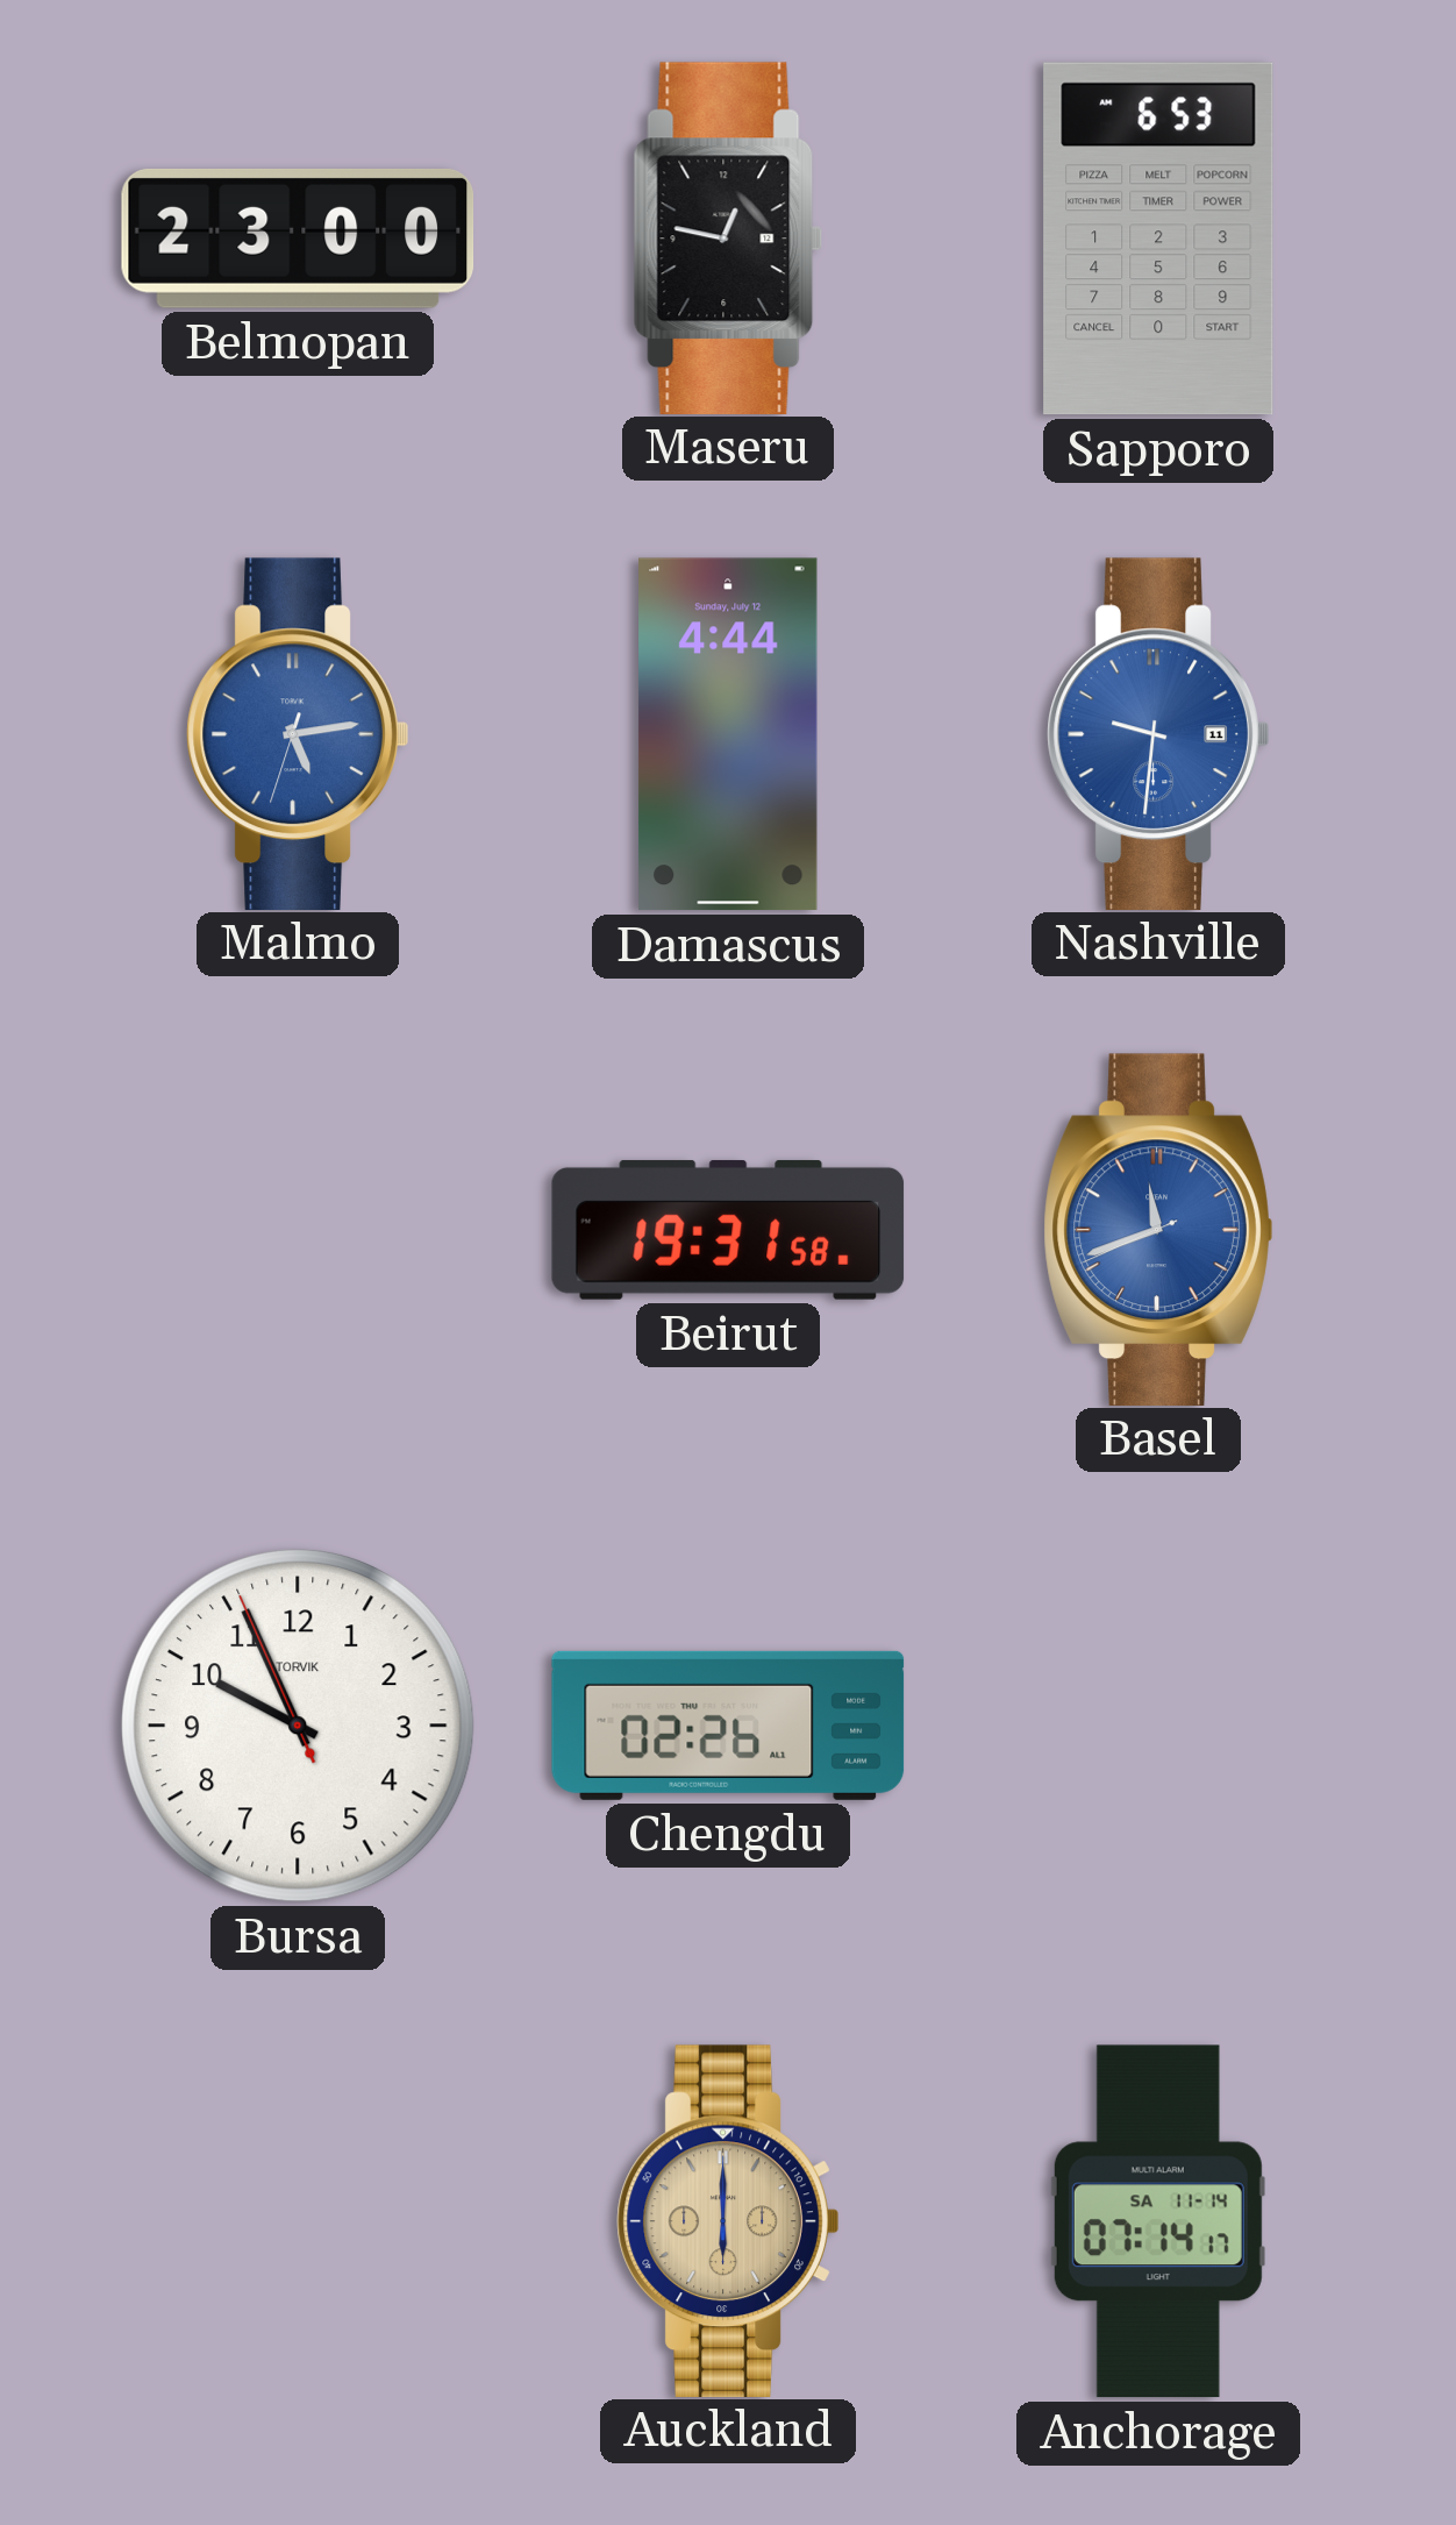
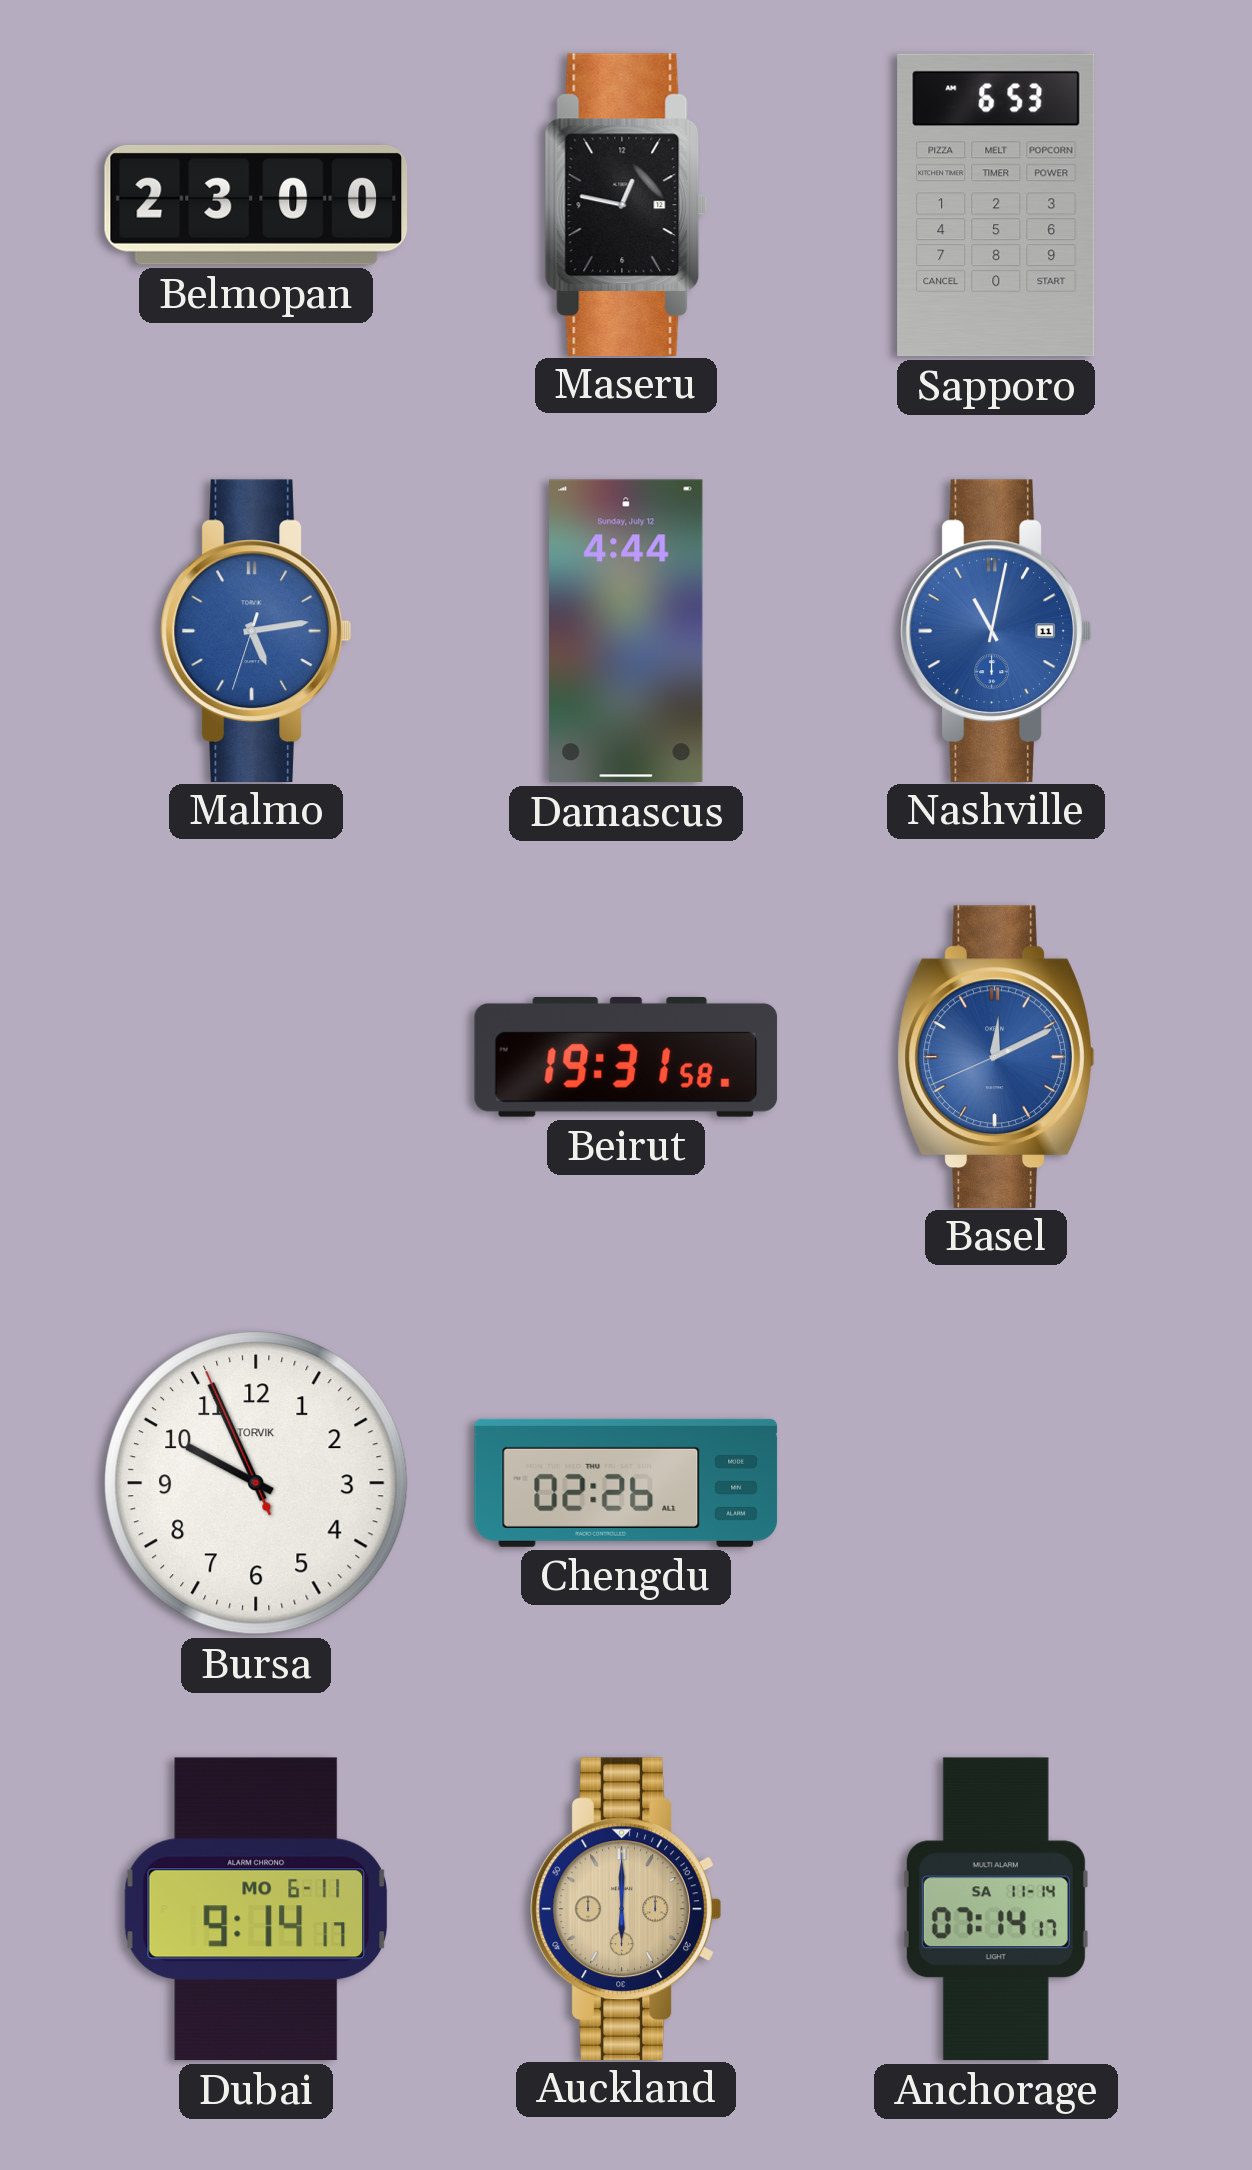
Nashville: 9:31 -> 11:02
Basel: 11:41 -> 12:10
Dubai: none -> 9:14
